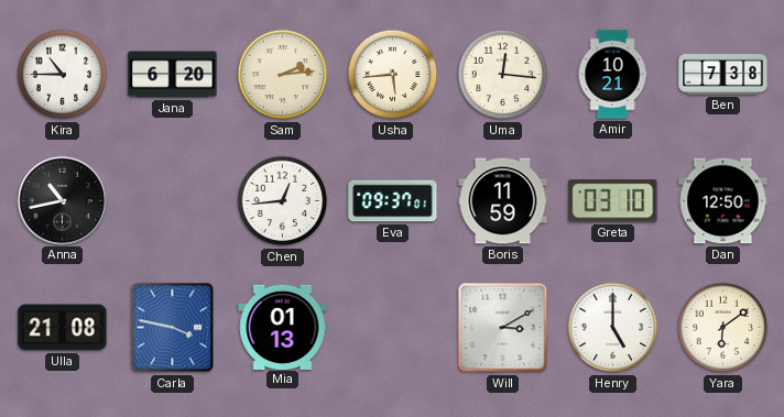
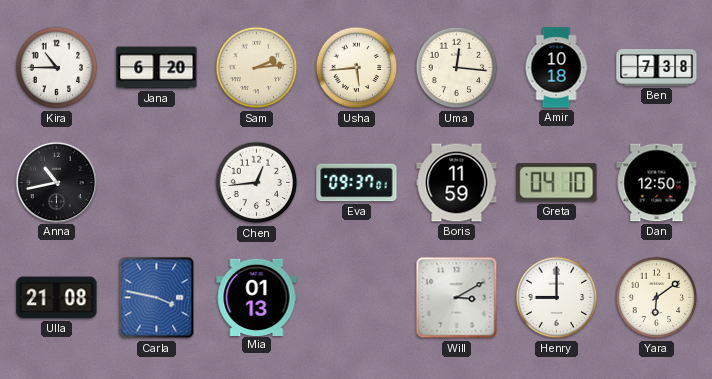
Amir: 10:21 -> 10:18
Greta: 03:10 -> 04:10
Henry: 5:00 -> 9:00
